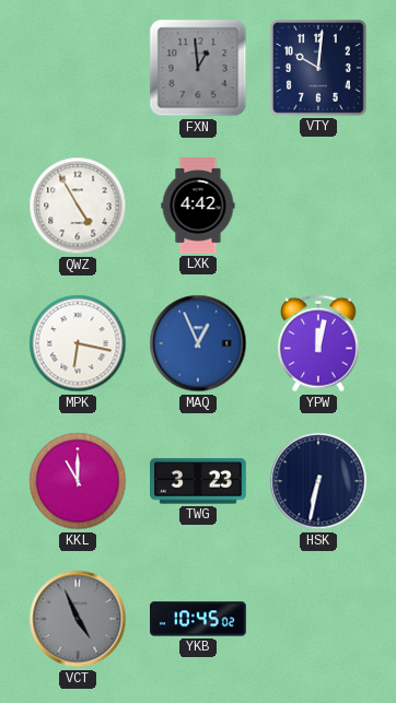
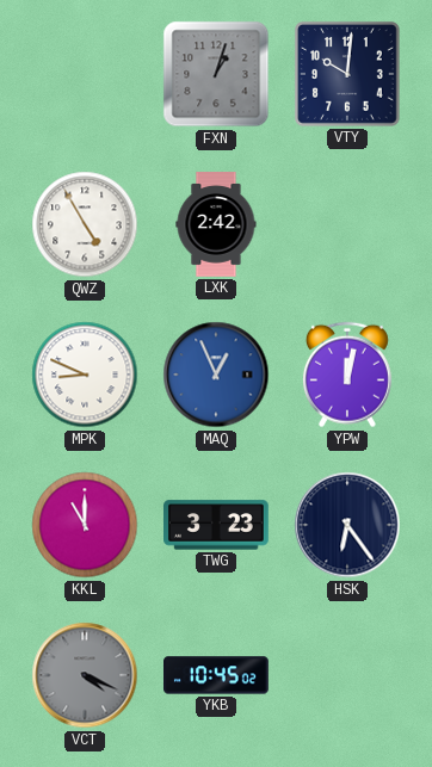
FXN: 12:59 -> 1:03
LXK: 4:42 -> 2:42
MPK: 6:17 -> 8:49
HSK: 6:32 -> 6:24
VCT: 4:56 -> 4:19
